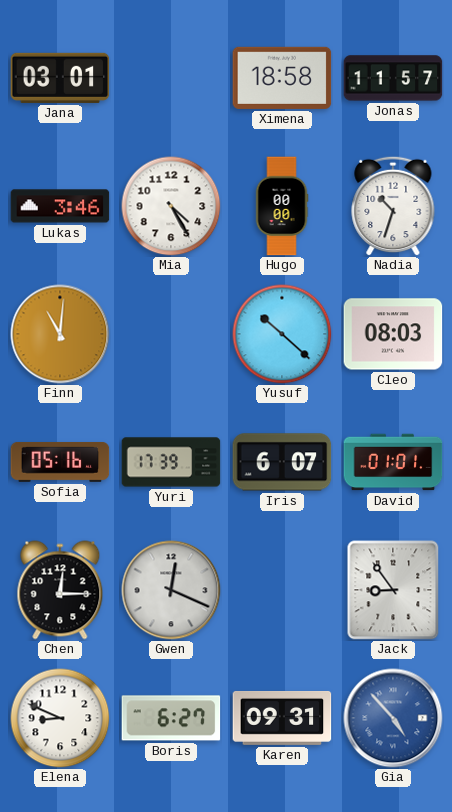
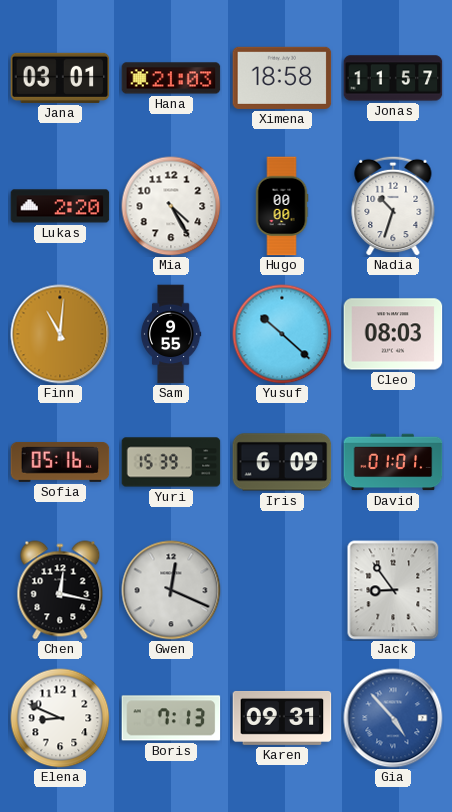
Hana: none -> 21:03
Lukas: 3:46 -> 2:20
Sam: none -> 9:55
Yuri: 17:39 -> 15:39
Iris: 6:07 -> 6:09
Chen: 12:15 -> 12:17
Boris: 6:27 -> 7:13
